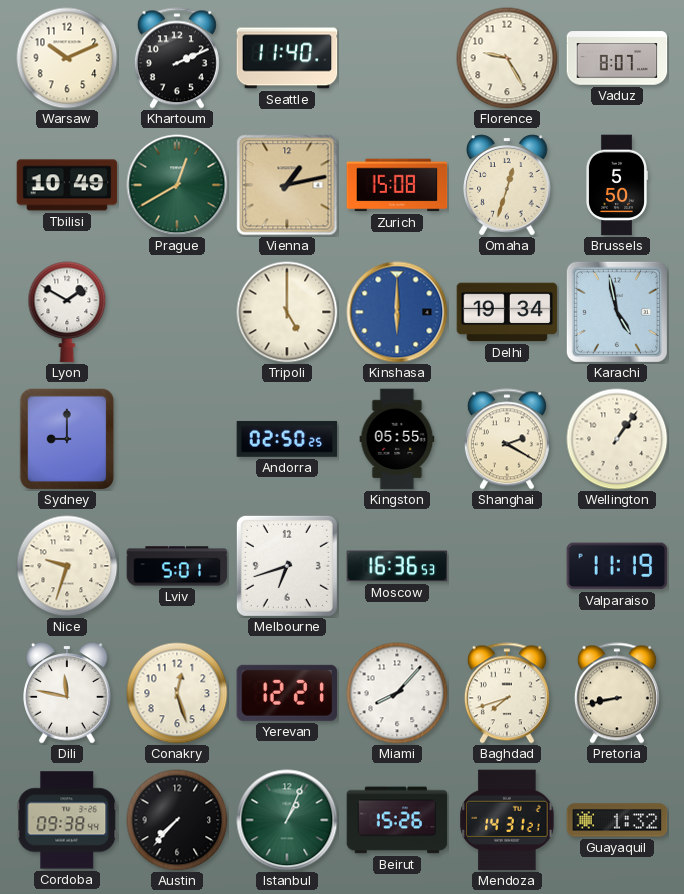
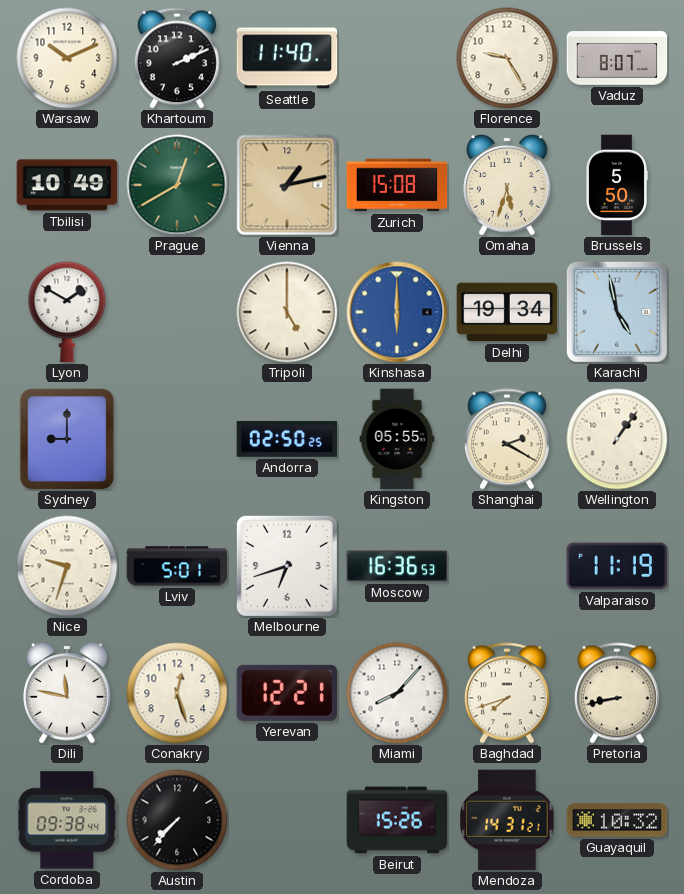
Omaha: 12:33 -> 5:33
Istanbul: 1:04 -> none
Guayaquil: 1:32 -> 10:32
